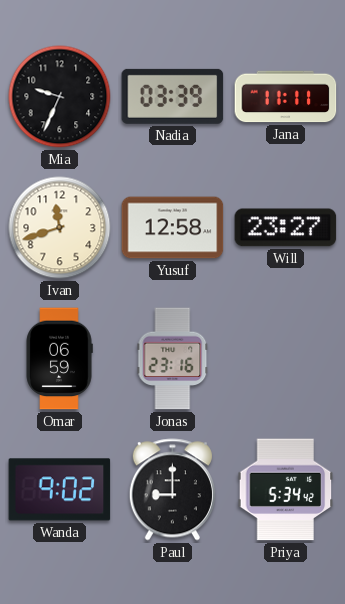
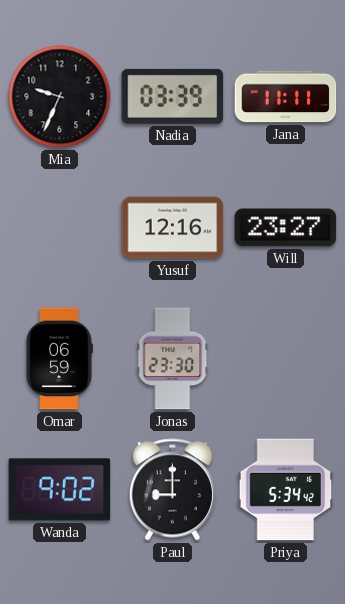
Ivan: 11:42 -> none
Yusuf: 12:58 -> 12:16
Jonas: 23:16 -> 23:30
